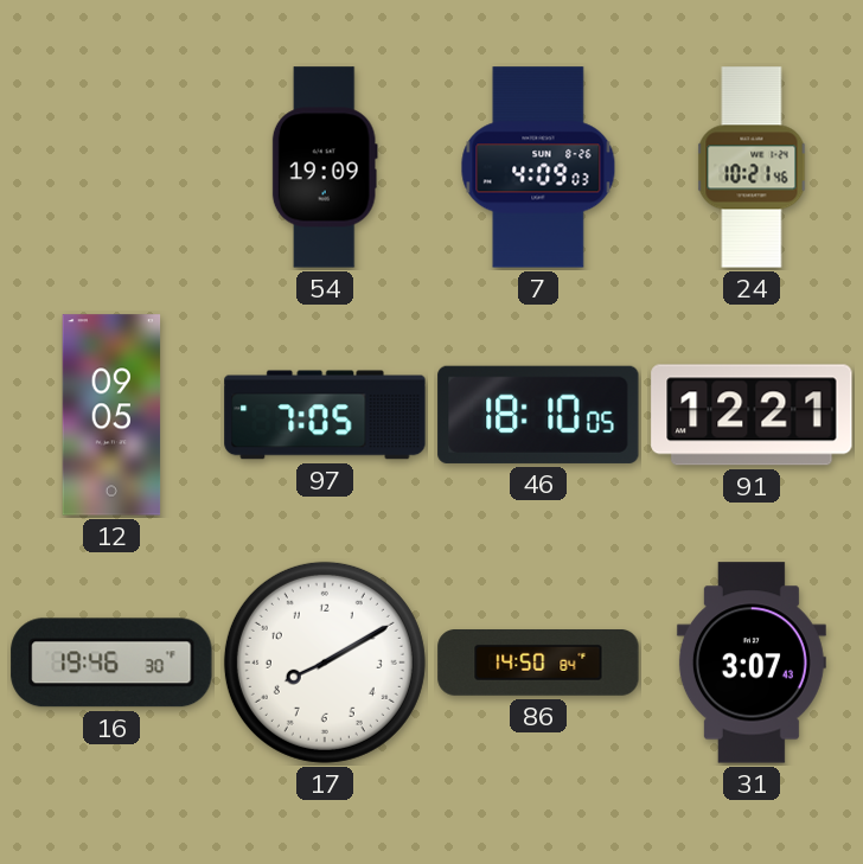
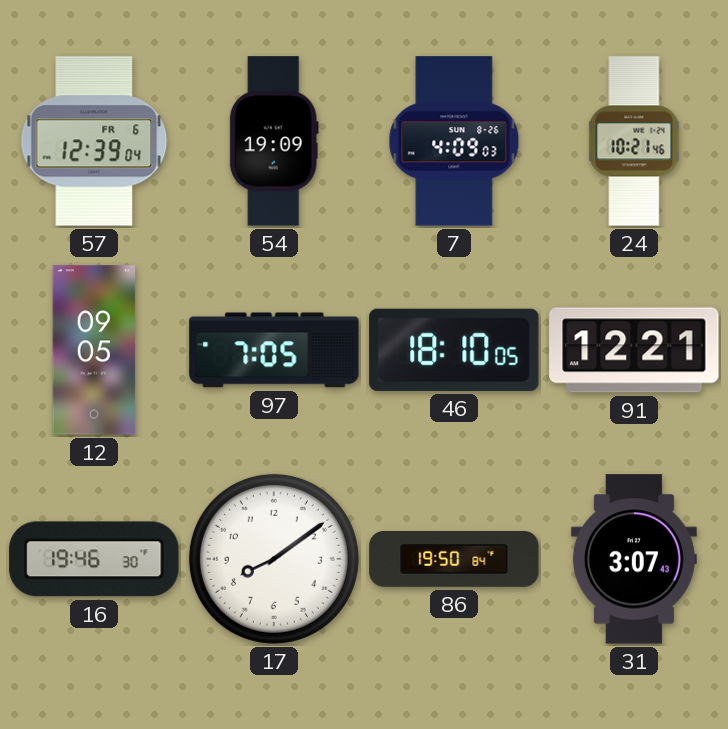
57: none -> 12:39
17: 8:10 -> 8:09
86: 14:50 -> 19:50
